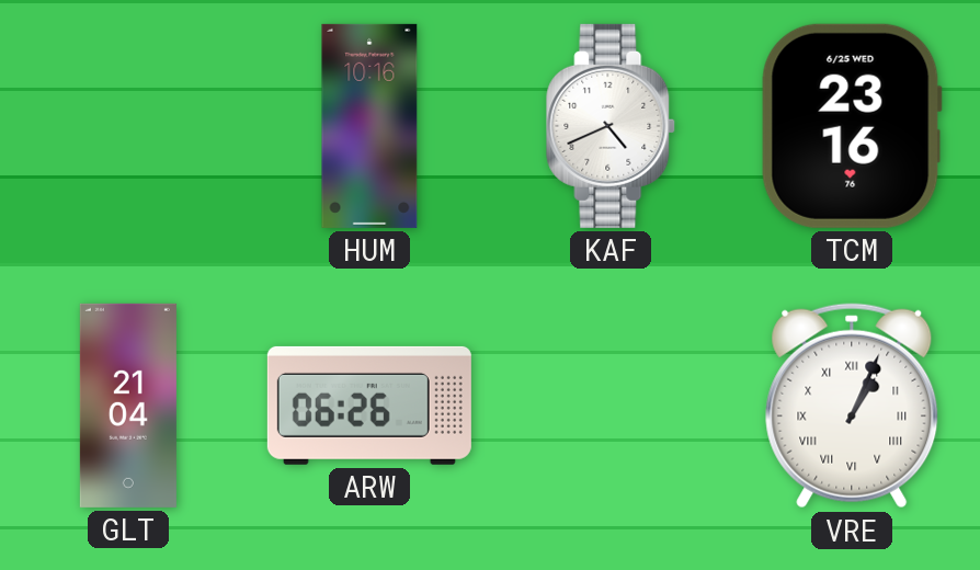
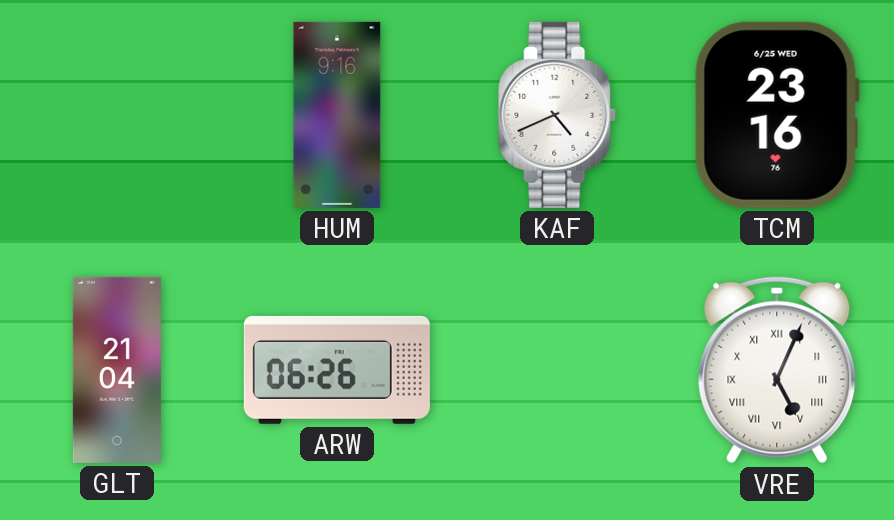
HUM: 10:16 -> 9:16
VRE: 1:04 -> 5:04
